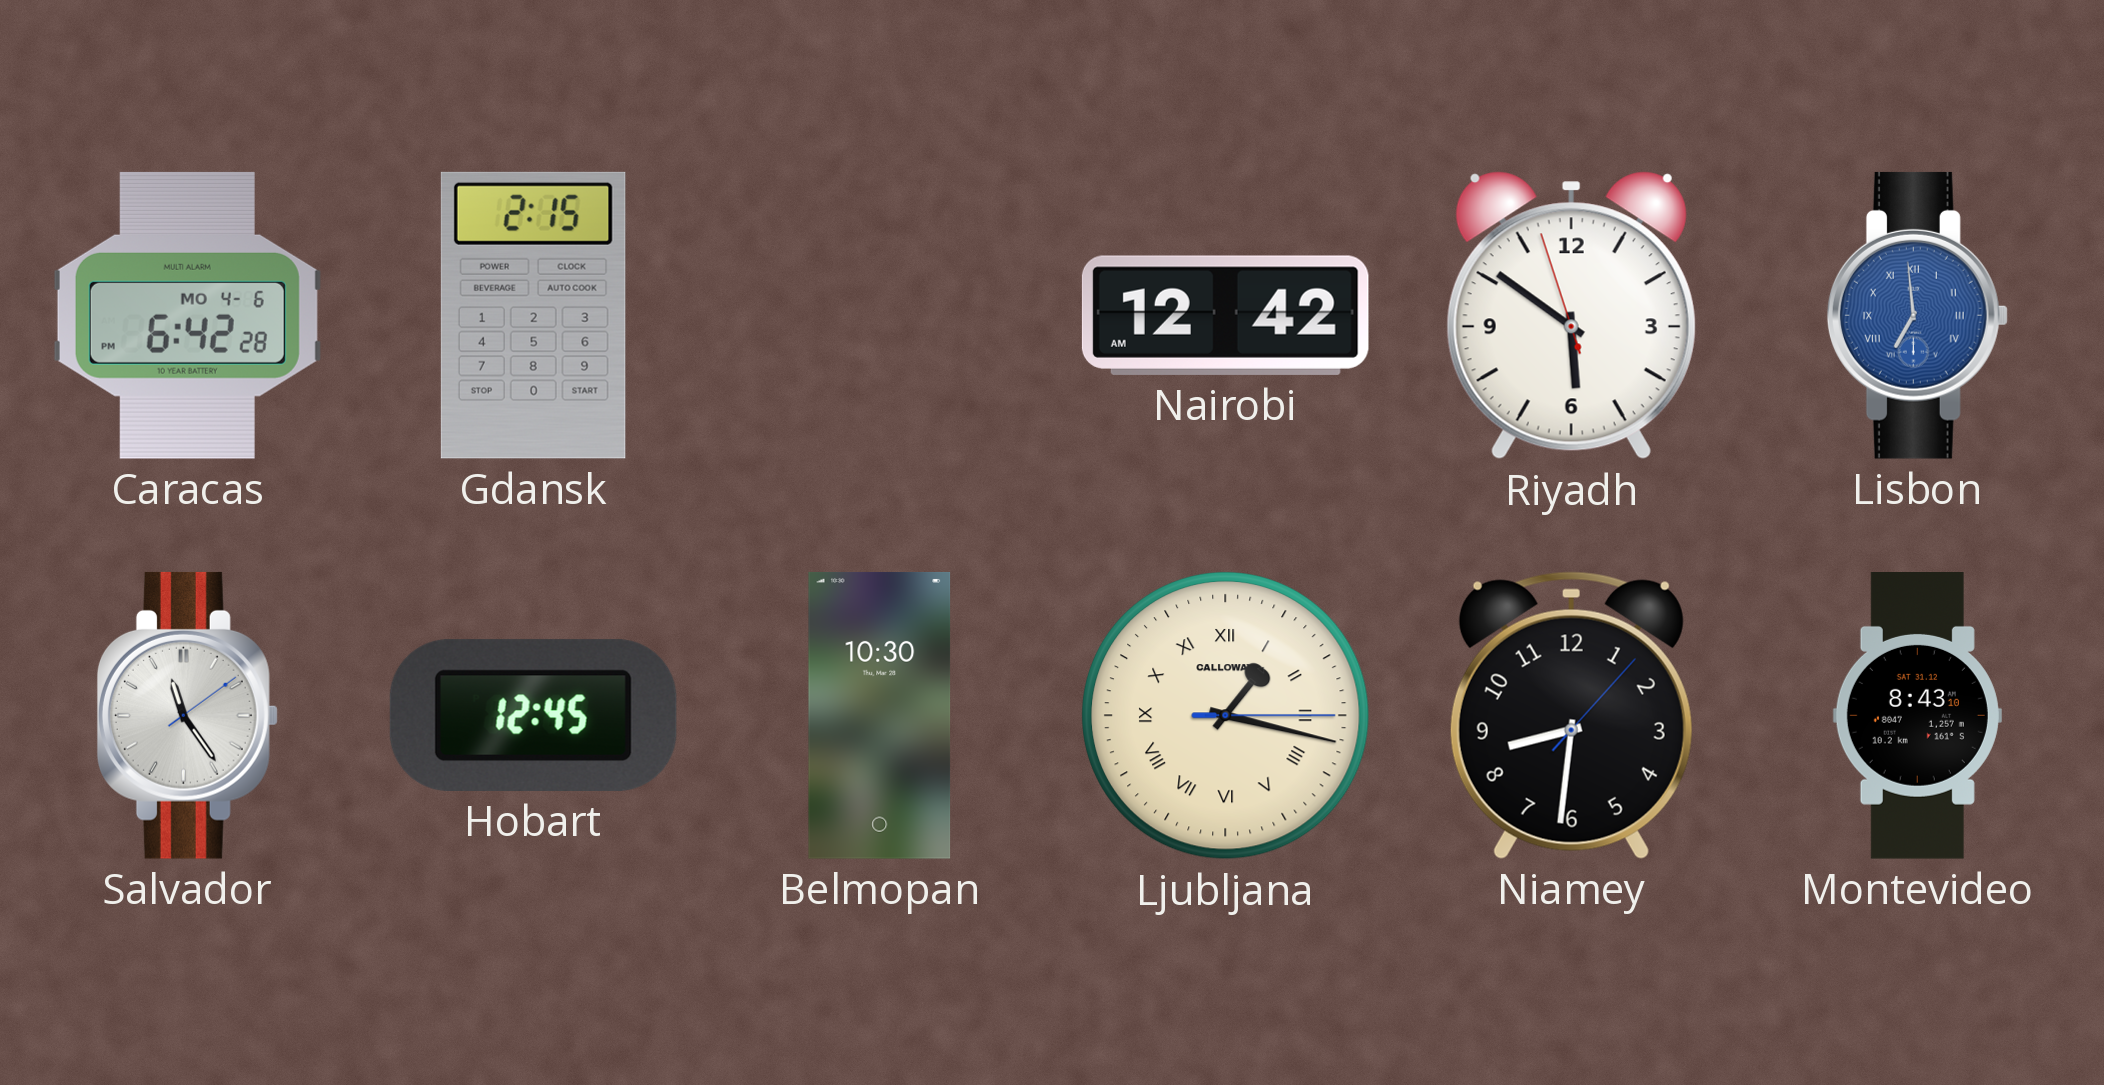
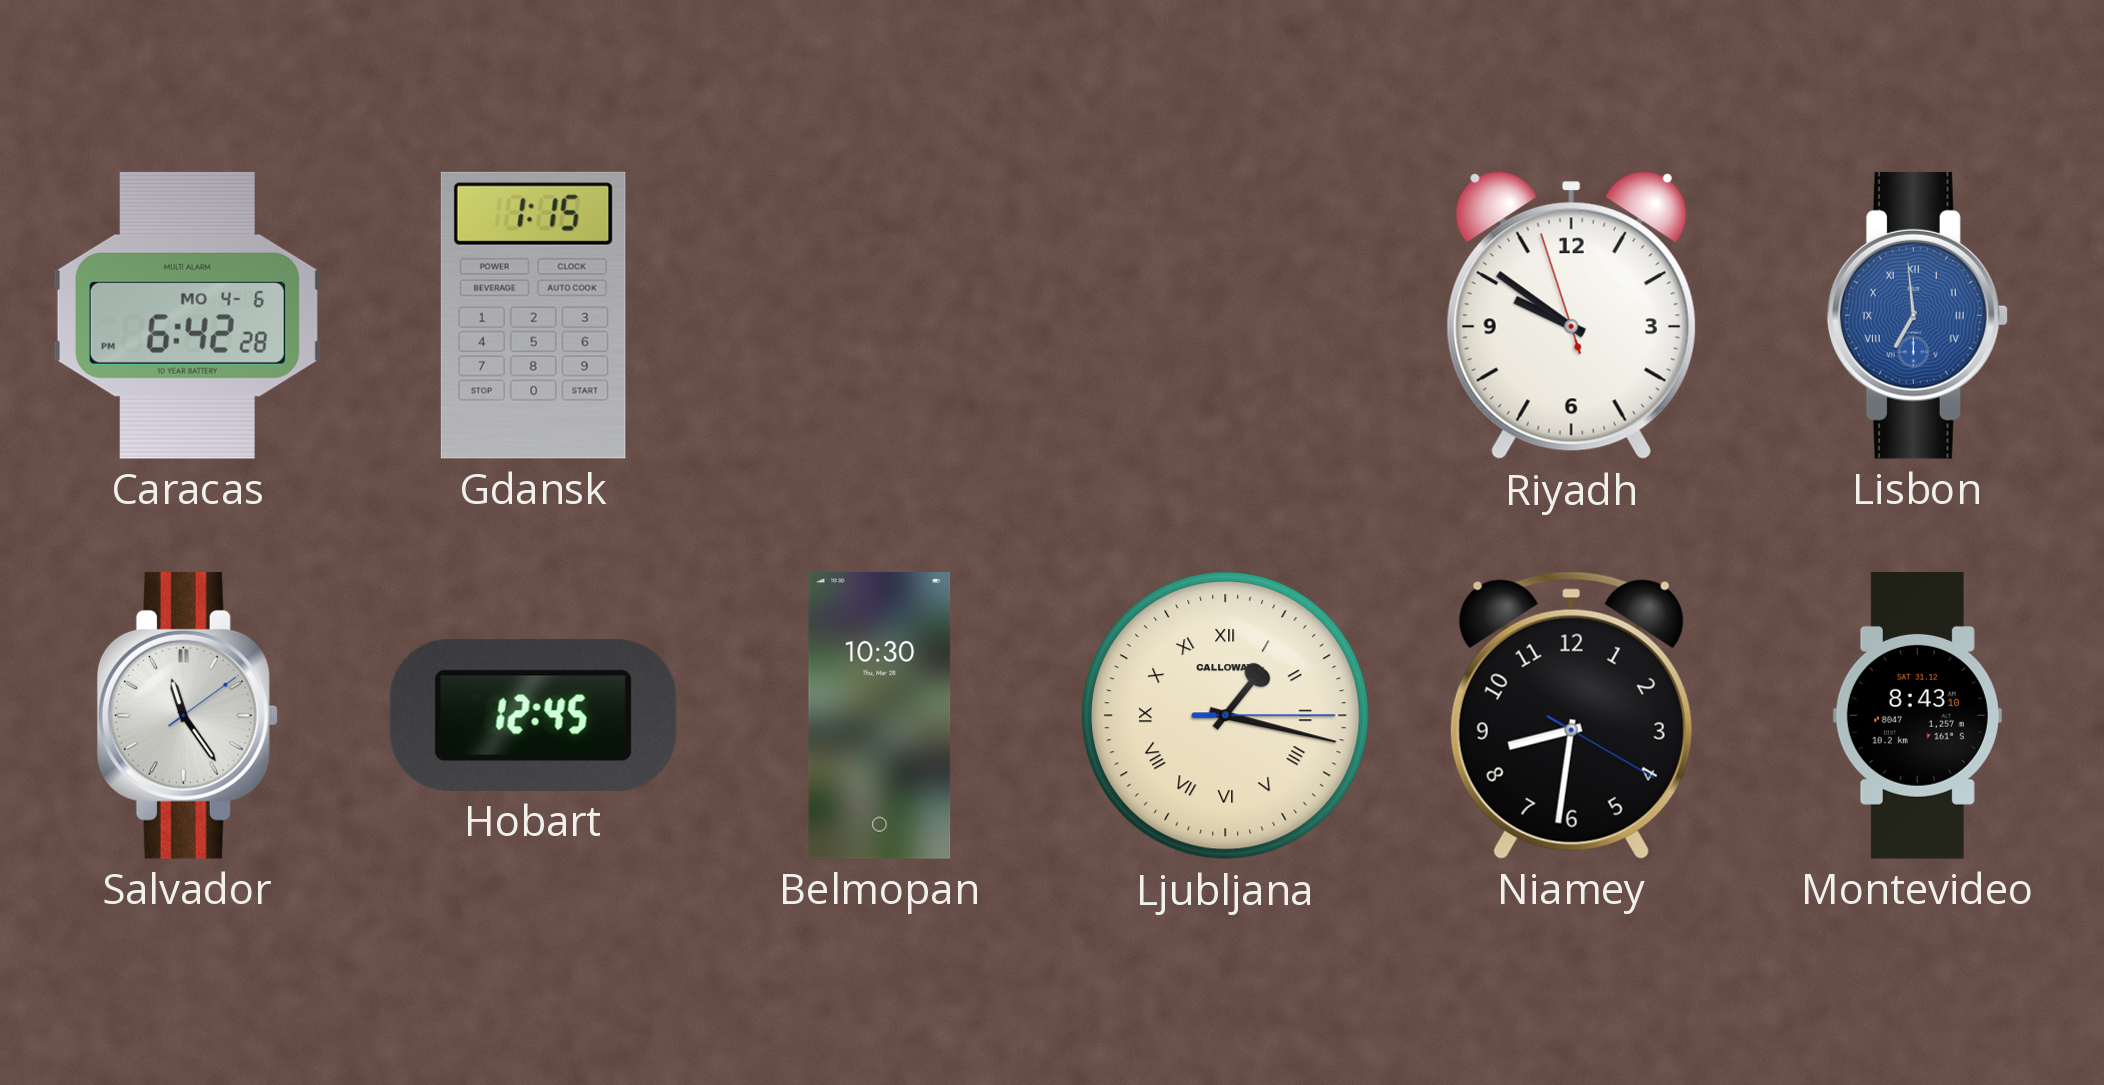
Gdansk: 2:15 -> 1:15
Nairobi: 12:42 -> none
Riyadh: 5:50 -> 9:50
Niamey: 8:31:07 -> 8:31:20
